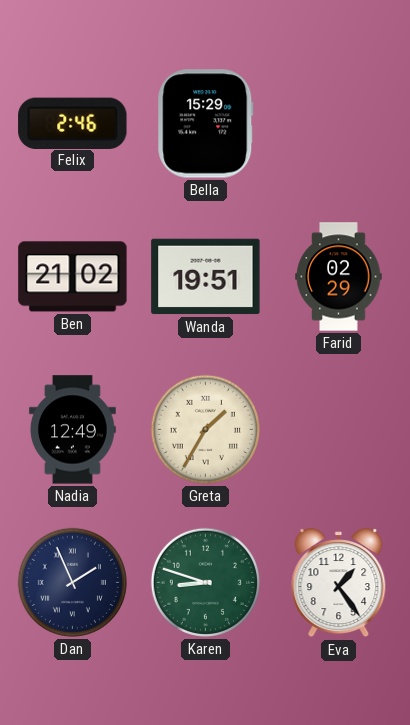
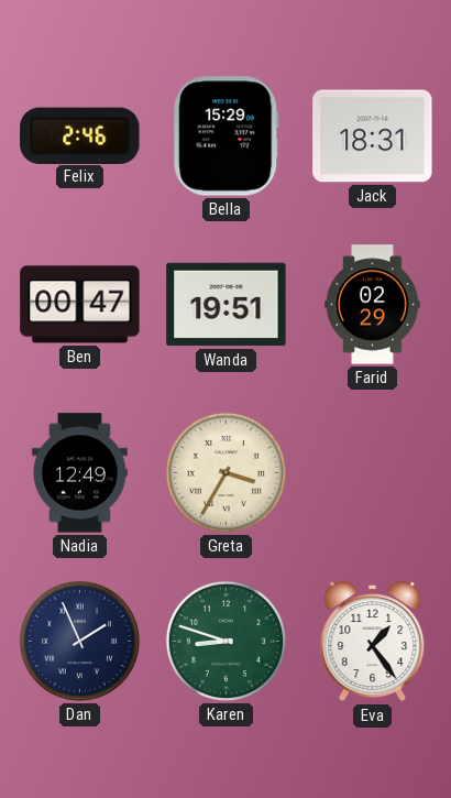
Jack: none -> 18:31
Ben: 21:02 -> 00:47
Greta: 1:35 -> 3:35
